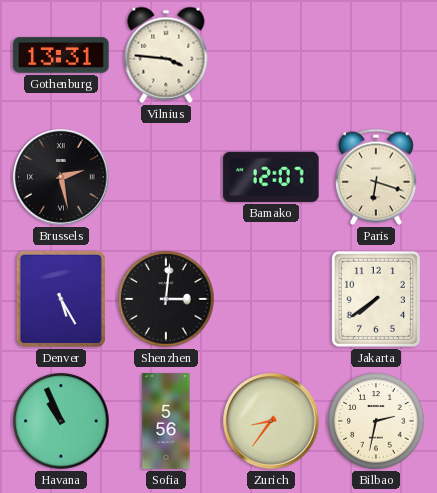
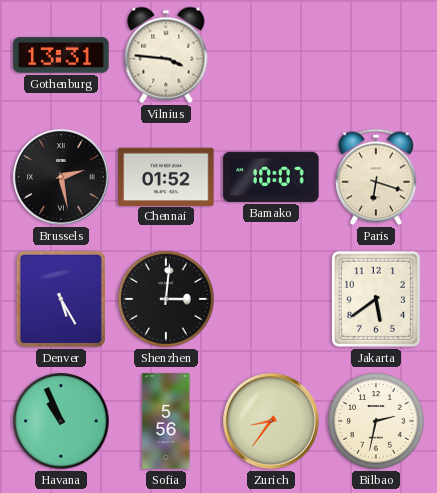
Chennai: none -> 01:52
Bamako: 12:07 -> 10:07
Jakarta: 7:39 -> 5:39
